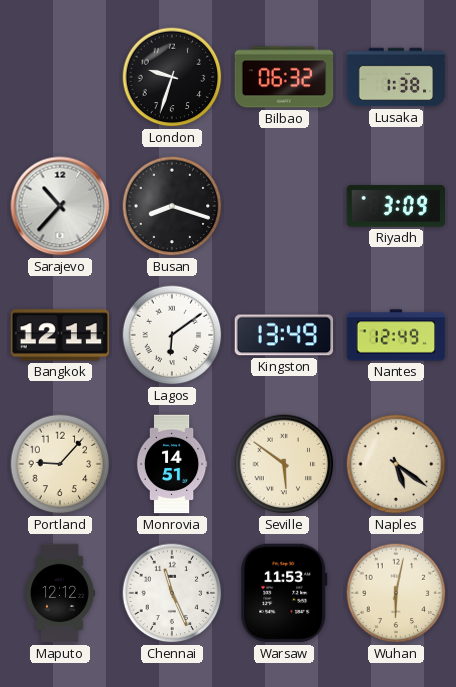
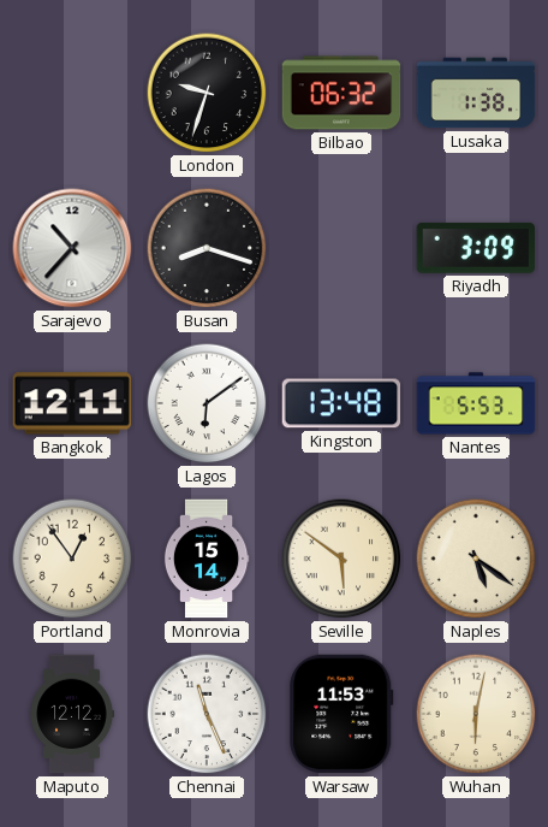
Kingston: 13:49 -> 13:48
Nantes: 12:49 -> 5:53
Portland: 9:07 -> 12:54
Monrovia: 14:51 -> 15:14
